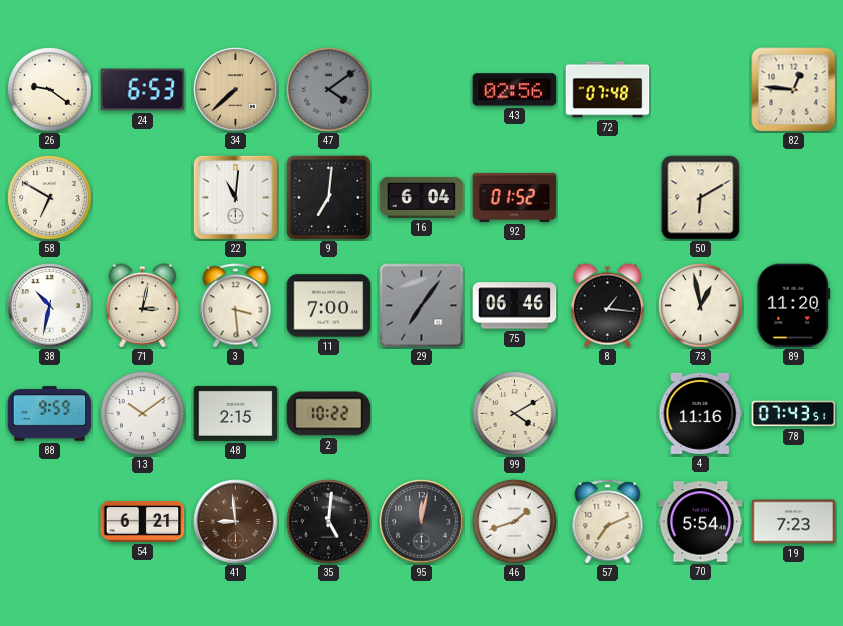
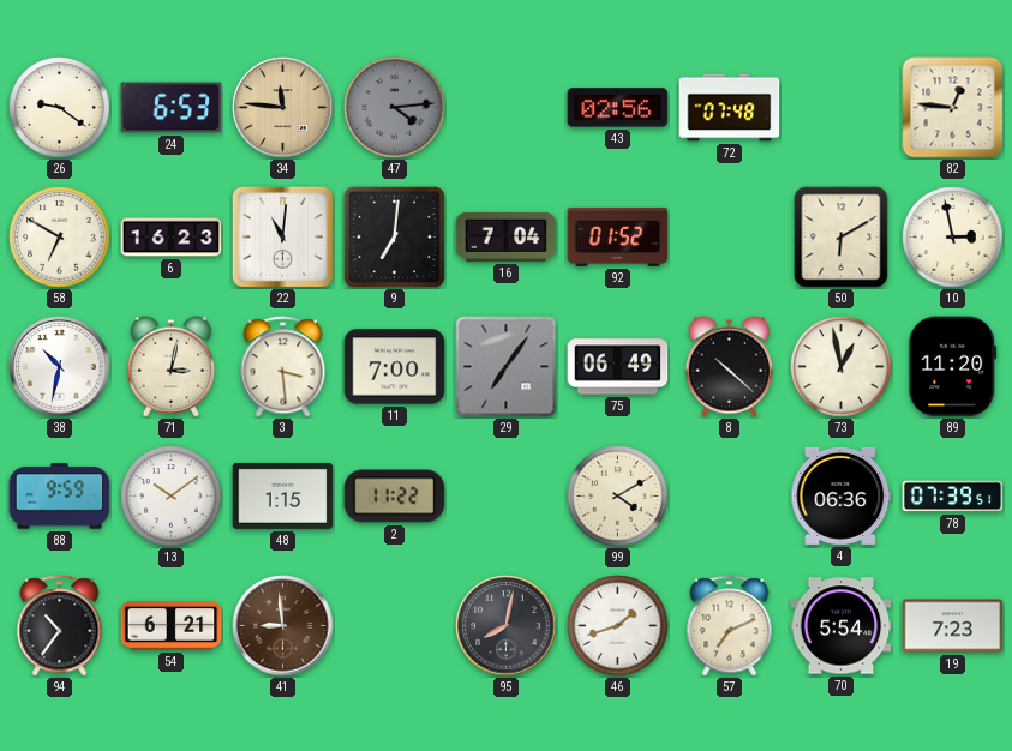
34: 7:38 -> 11:46
47: 4:09 -> 4:14
6: none -> 16:23
16: 6:04 -> 7:04
10: none -> 2:58
75: 06:46 -> 06:49
8: 1:16 -> 10:22
48: 2:15 -> 1:15
2: 10:22 -> 11:22
4: 11:16 -> 06:36
78: 07:43 -> 07:39
94: none -> 10:36
35: 5:01 -> none
95: 12:02 -> 8:02
